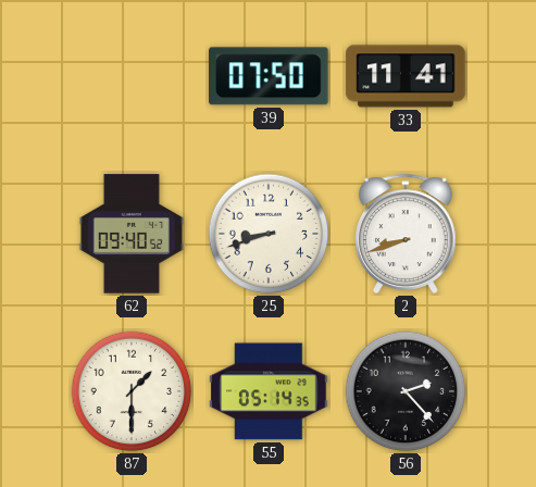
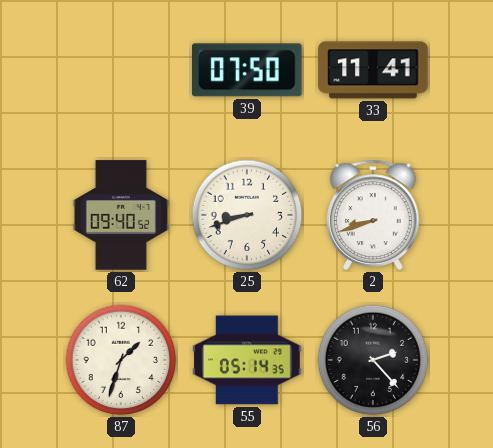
87: 1:30 -> 1:33
